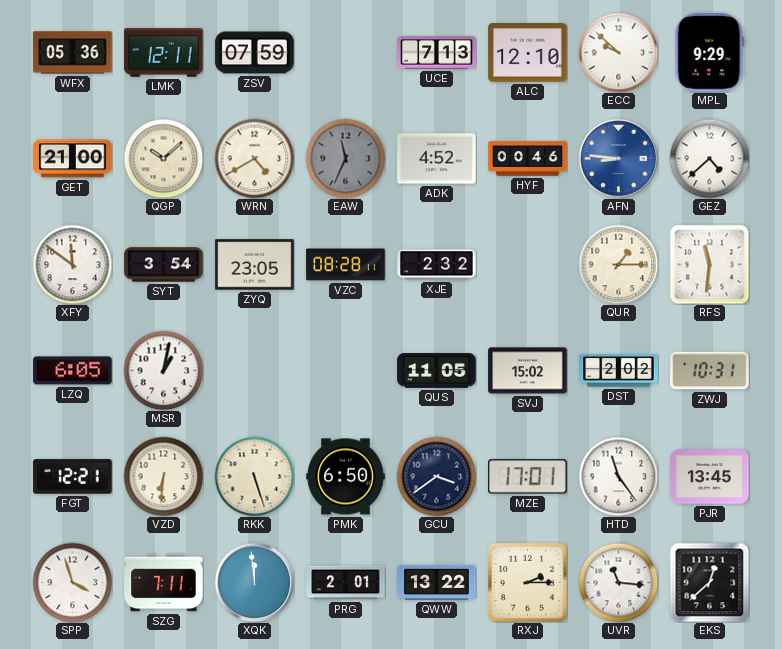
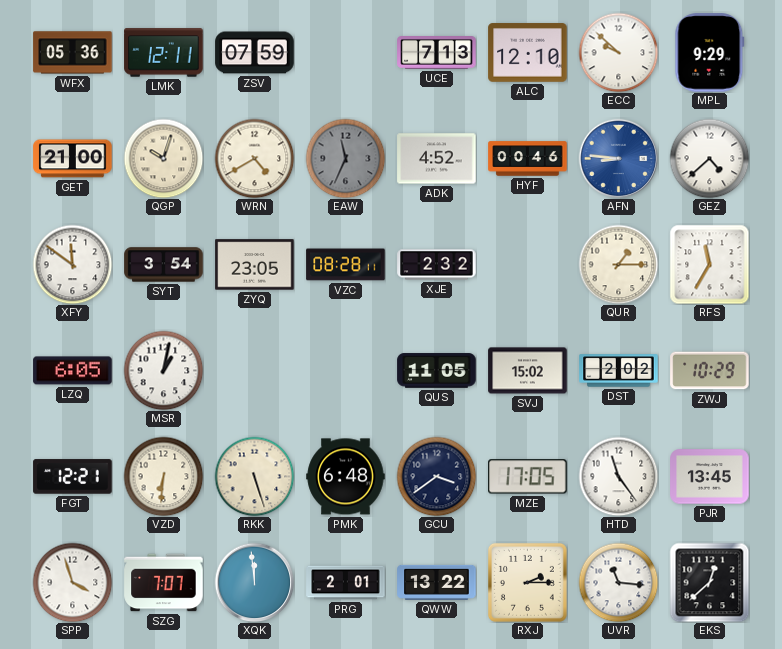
QGP: 10:08 -> 10:03
RFS: 11:31 -> 11:35
ZWJ: 10:31 -> 10:29
PMK: 6:50 -> 6:48
MZE: 17:01 -> 17:05
SZG: 7:11 -> 7:07
